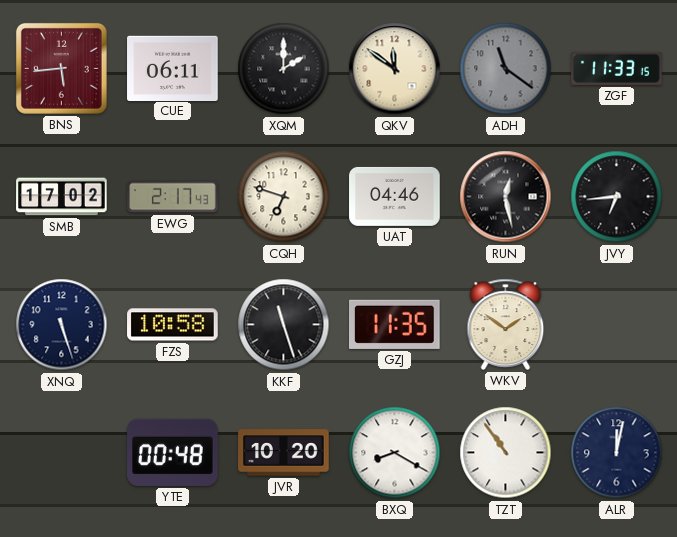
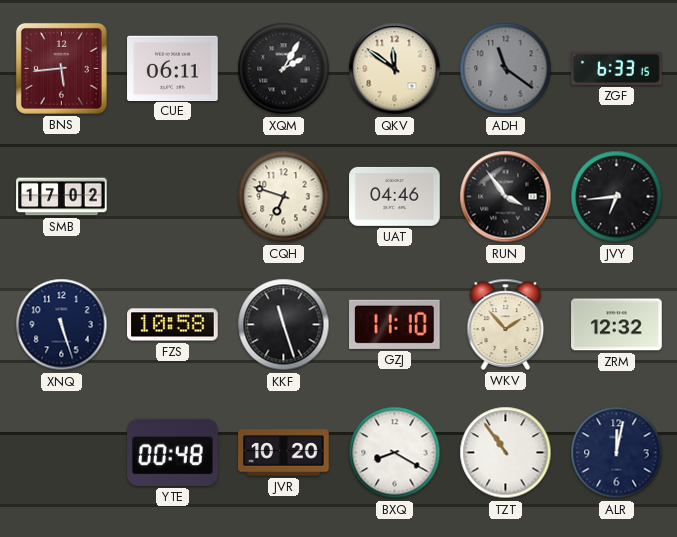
XQM: 2:00 -> 2:05
ZGF: 11:33 -> 6:33
EWG: 2:17 -> none
RUN: 12:28 -> 3:54
GZJ: 11:35 -> 11:10
WKV: 1:51 -> 1:53
ZRM: none -> 12:32
